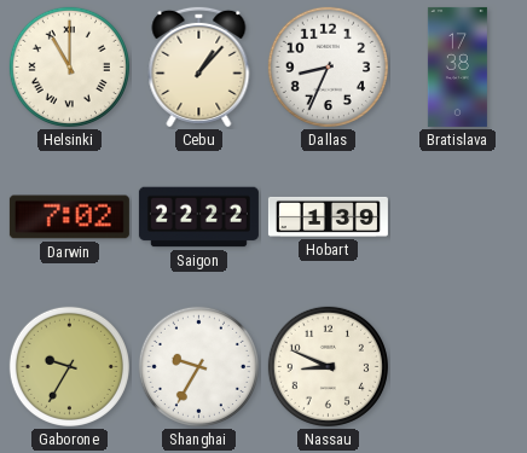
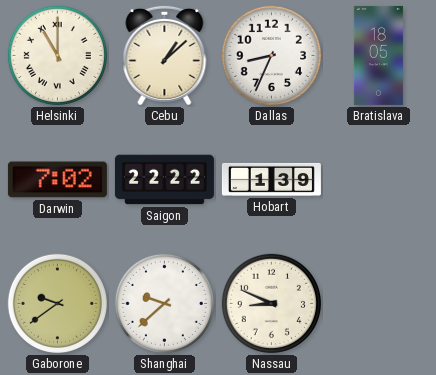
Cebu: 1:07 -> 1:08
Bratislava: 17:38 -> 18:05
Gaborone: 9:35 -> 9:39
Shanghai: 9:35 -> 9:38
